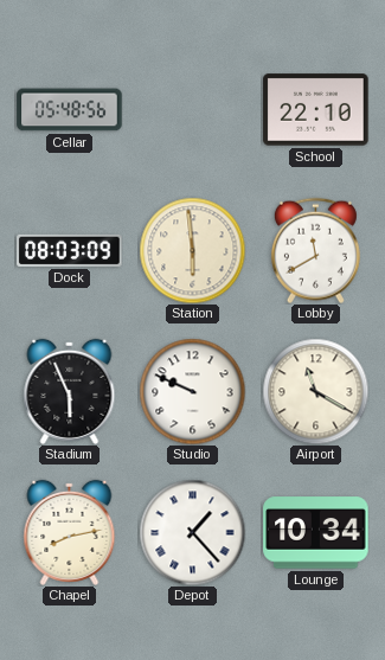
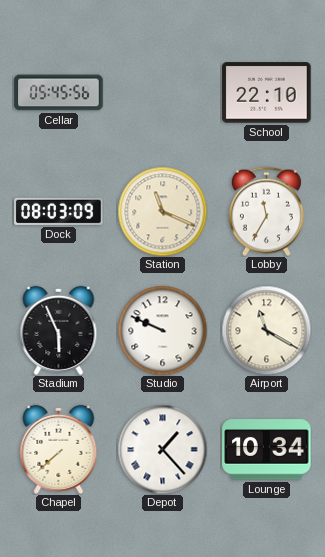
Cellar: 05:48 -> 05:45
Station: 5:59 -> 11:19
Lobby: 11:40 -> 11:35
Chapel: 8:13 -> 7:38
